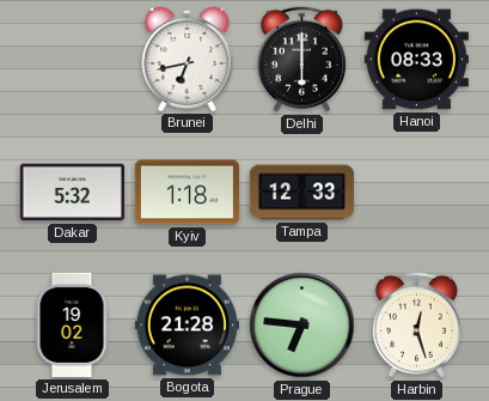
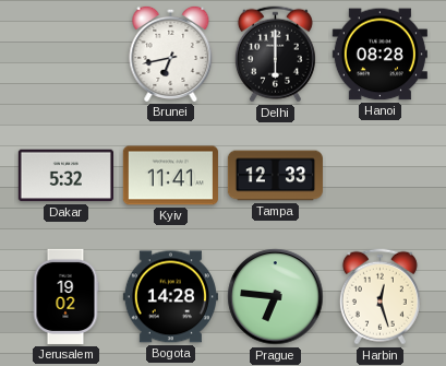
Hanoi: 08:33 -> 08:28
Kyiv: 1:18 -> 11:41
Bogota: 21:28 -> 14:28
